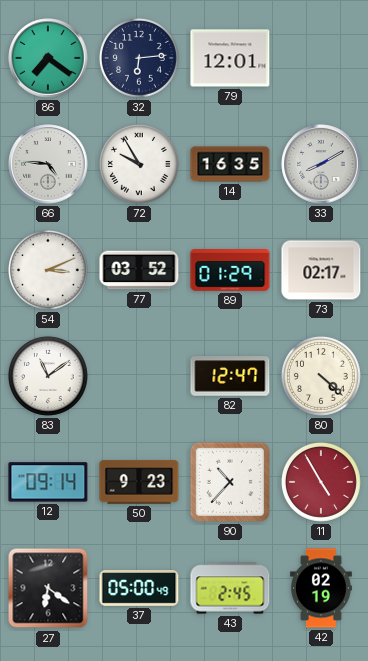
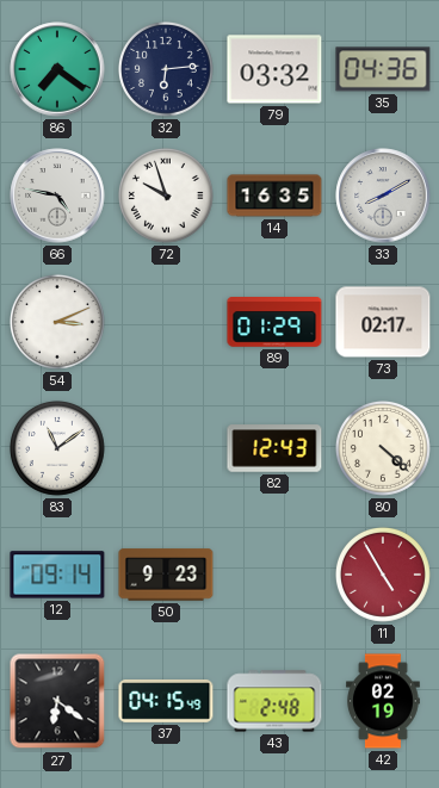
79: 12:01 -> 03:32
35: none -> 04:36
66: 4:46 -> 4:47
72: 9:55 -> 9:57
77: 03:52 -> none
82: 12:47 -> 12:43
90: 10:37 -> none
37: 05:00 -> 04:15
43: 2:45 -> 2:48
